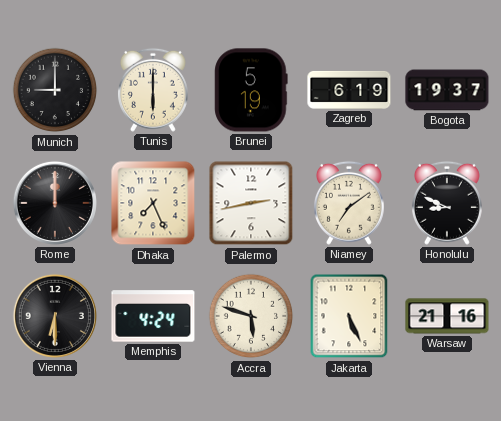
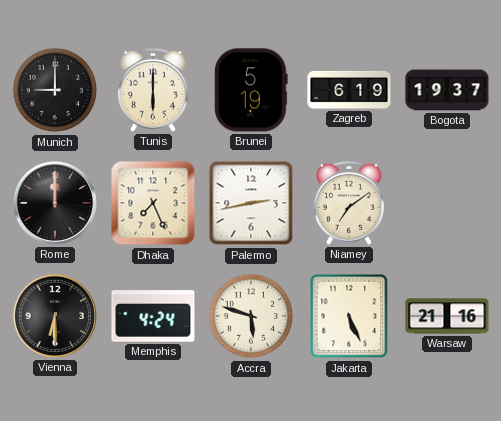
Honolulu: 8:49 -> none
